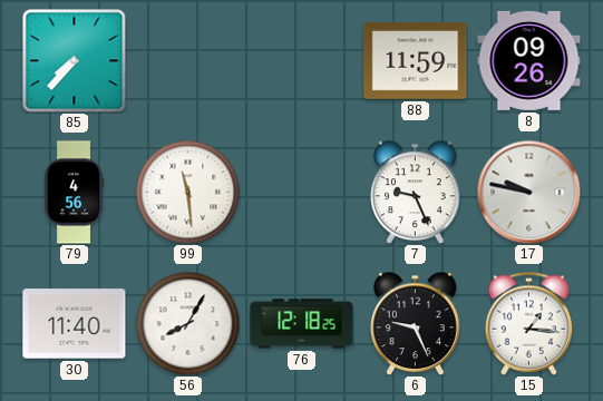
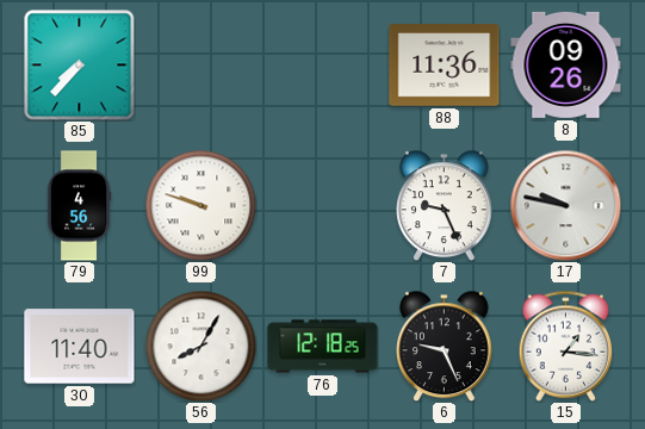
88: 11:59 -> 11:36
99: 11:29 -> 9:48
